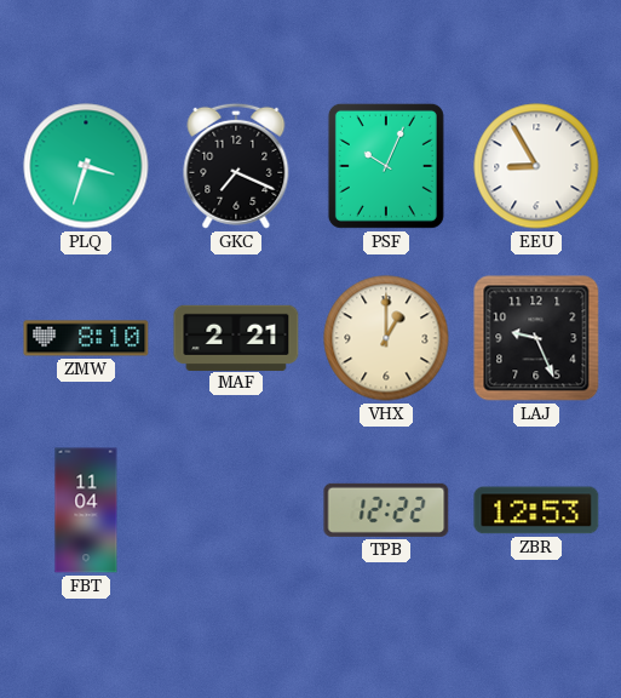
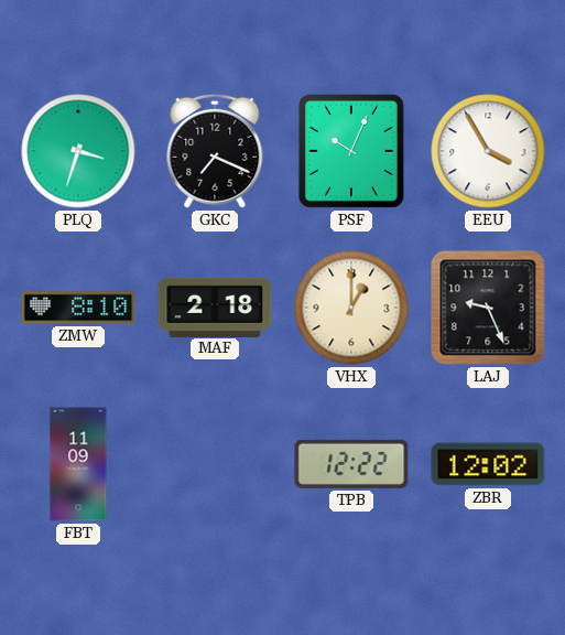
EEU: 8:55 -> 3:55
MAF: 2:21 -> 2:18
FBT: 11:04 -> 11:09
ZBR: 12:53 -> 12:02
